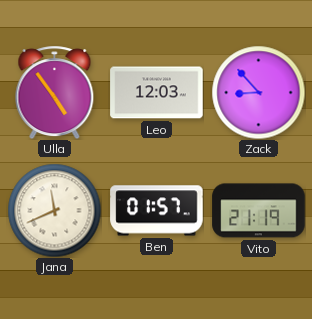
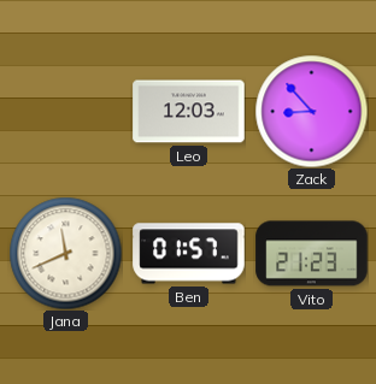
Ulla: 4:54 -> none
Vito: 21:19 -> 21:23
